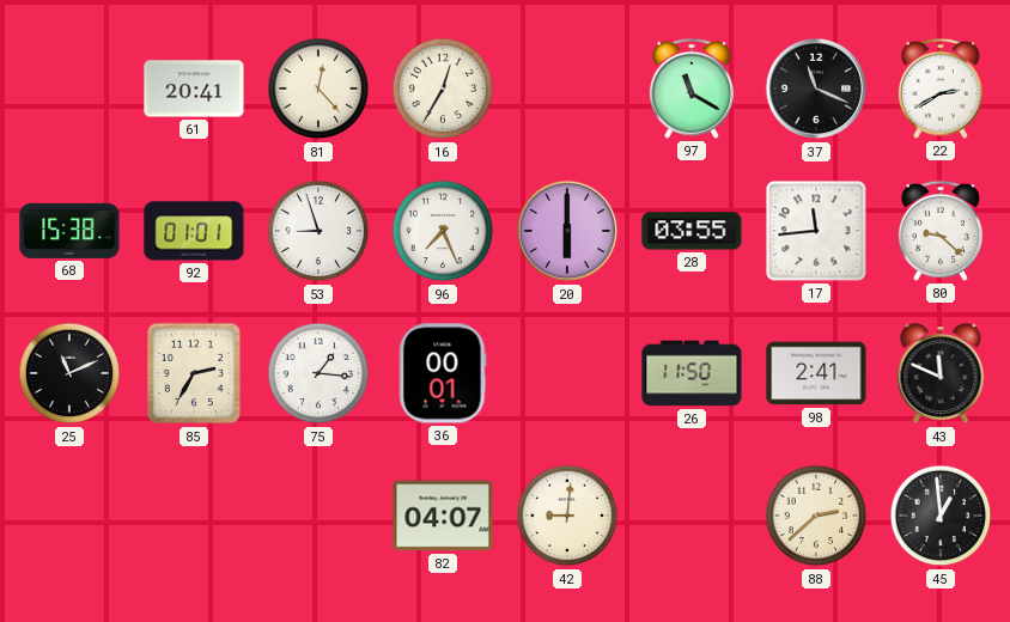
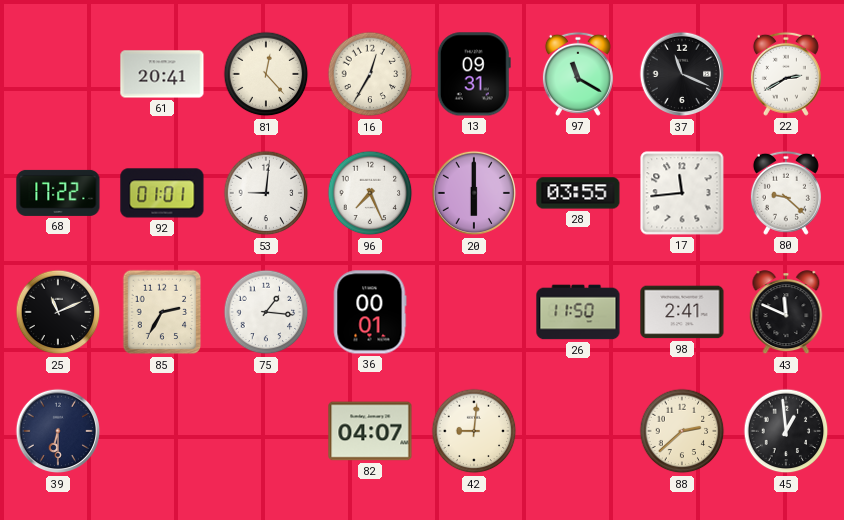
13: none -> 09:31
68: 15:38 -> 17:22
53: 8:57 -> 9:01
39: none -> 6:30
